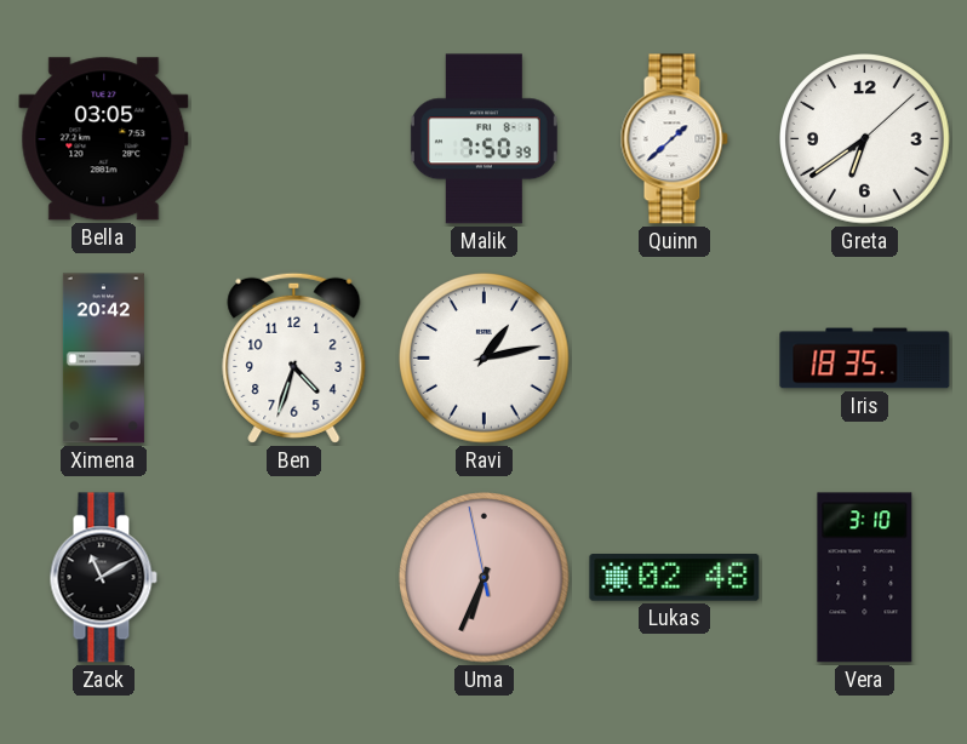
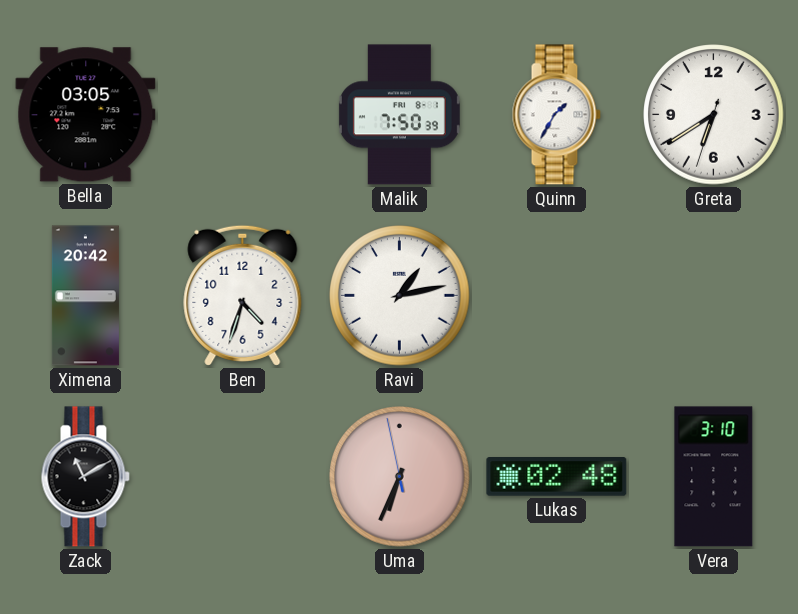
Quinn: 1:38 -> 1:35
Greta: 6:39:08 -> 6:39:33
Iris: 18:35 -> none
